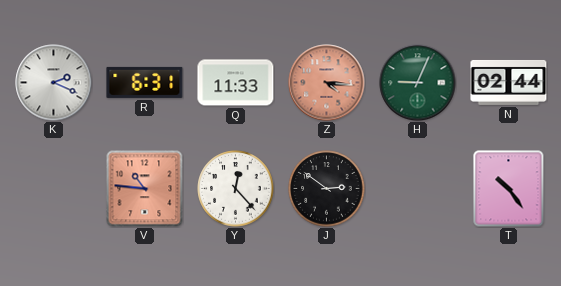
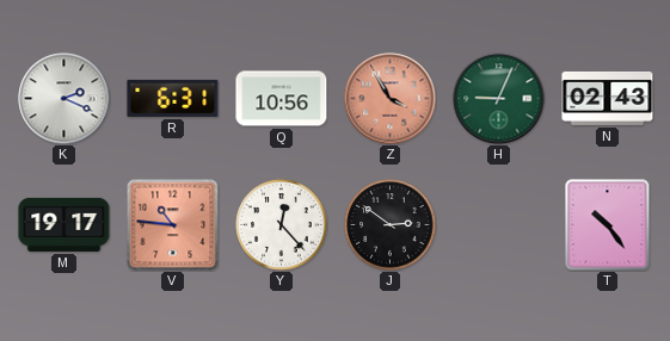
Q: 11:33 -> 10:56
Z: 4:16 -> 3:55
N: 02:44 -> 02:43
M: none -> 19:17
